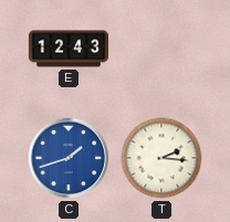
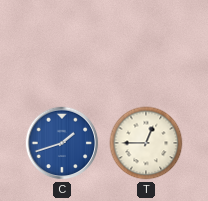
E: 12:43 -> none
T: 2:16 -> 12:45
